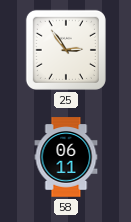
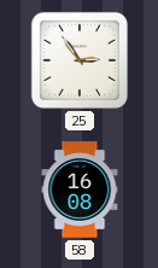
58: 06:11 -> 16:08
